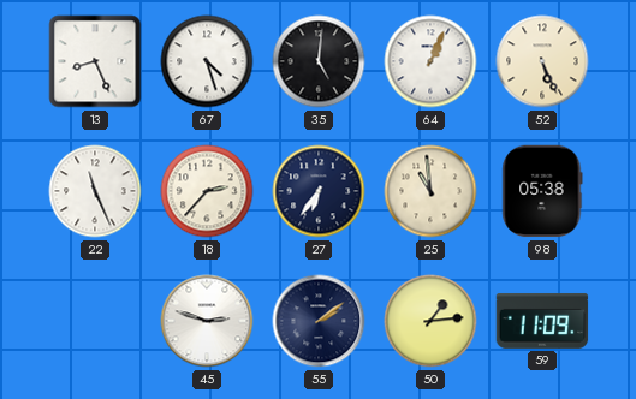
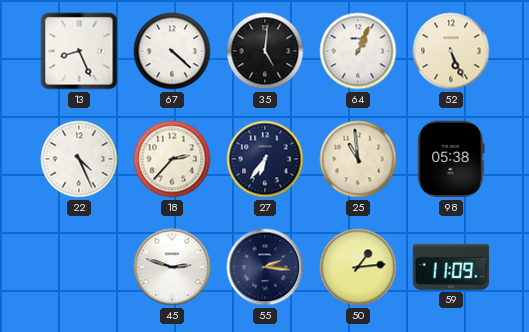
67: 4:27 -> 4:22
22: 11:26 -> 4:26
55: 2:09 -> 2:16
